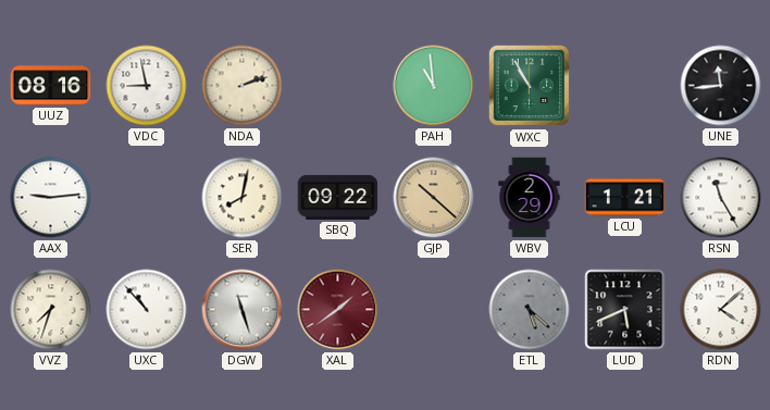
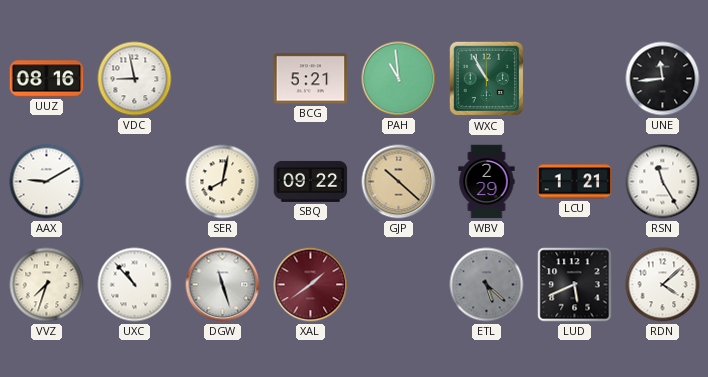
NDA: 2:12 -> none
BCG: none -> 5:21
AAX: 9:14 -> 9:10
